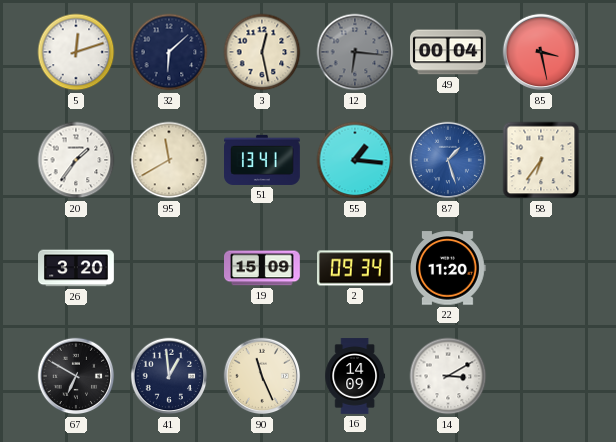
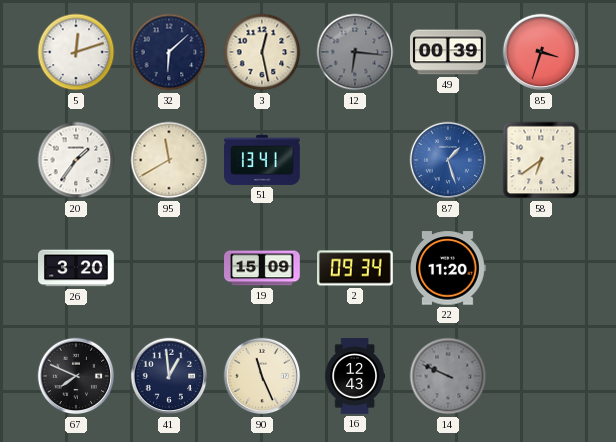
49: 00:04 -> 00:39
85: 3:28 -> 3:33
55: 1:16 -> none
58: 6:36 -> 6:39
67: 6:50 -> 7:49
16: 14:09 -> 12:43
14: 3:10 -> 9:49
14 dial: white -> grey
